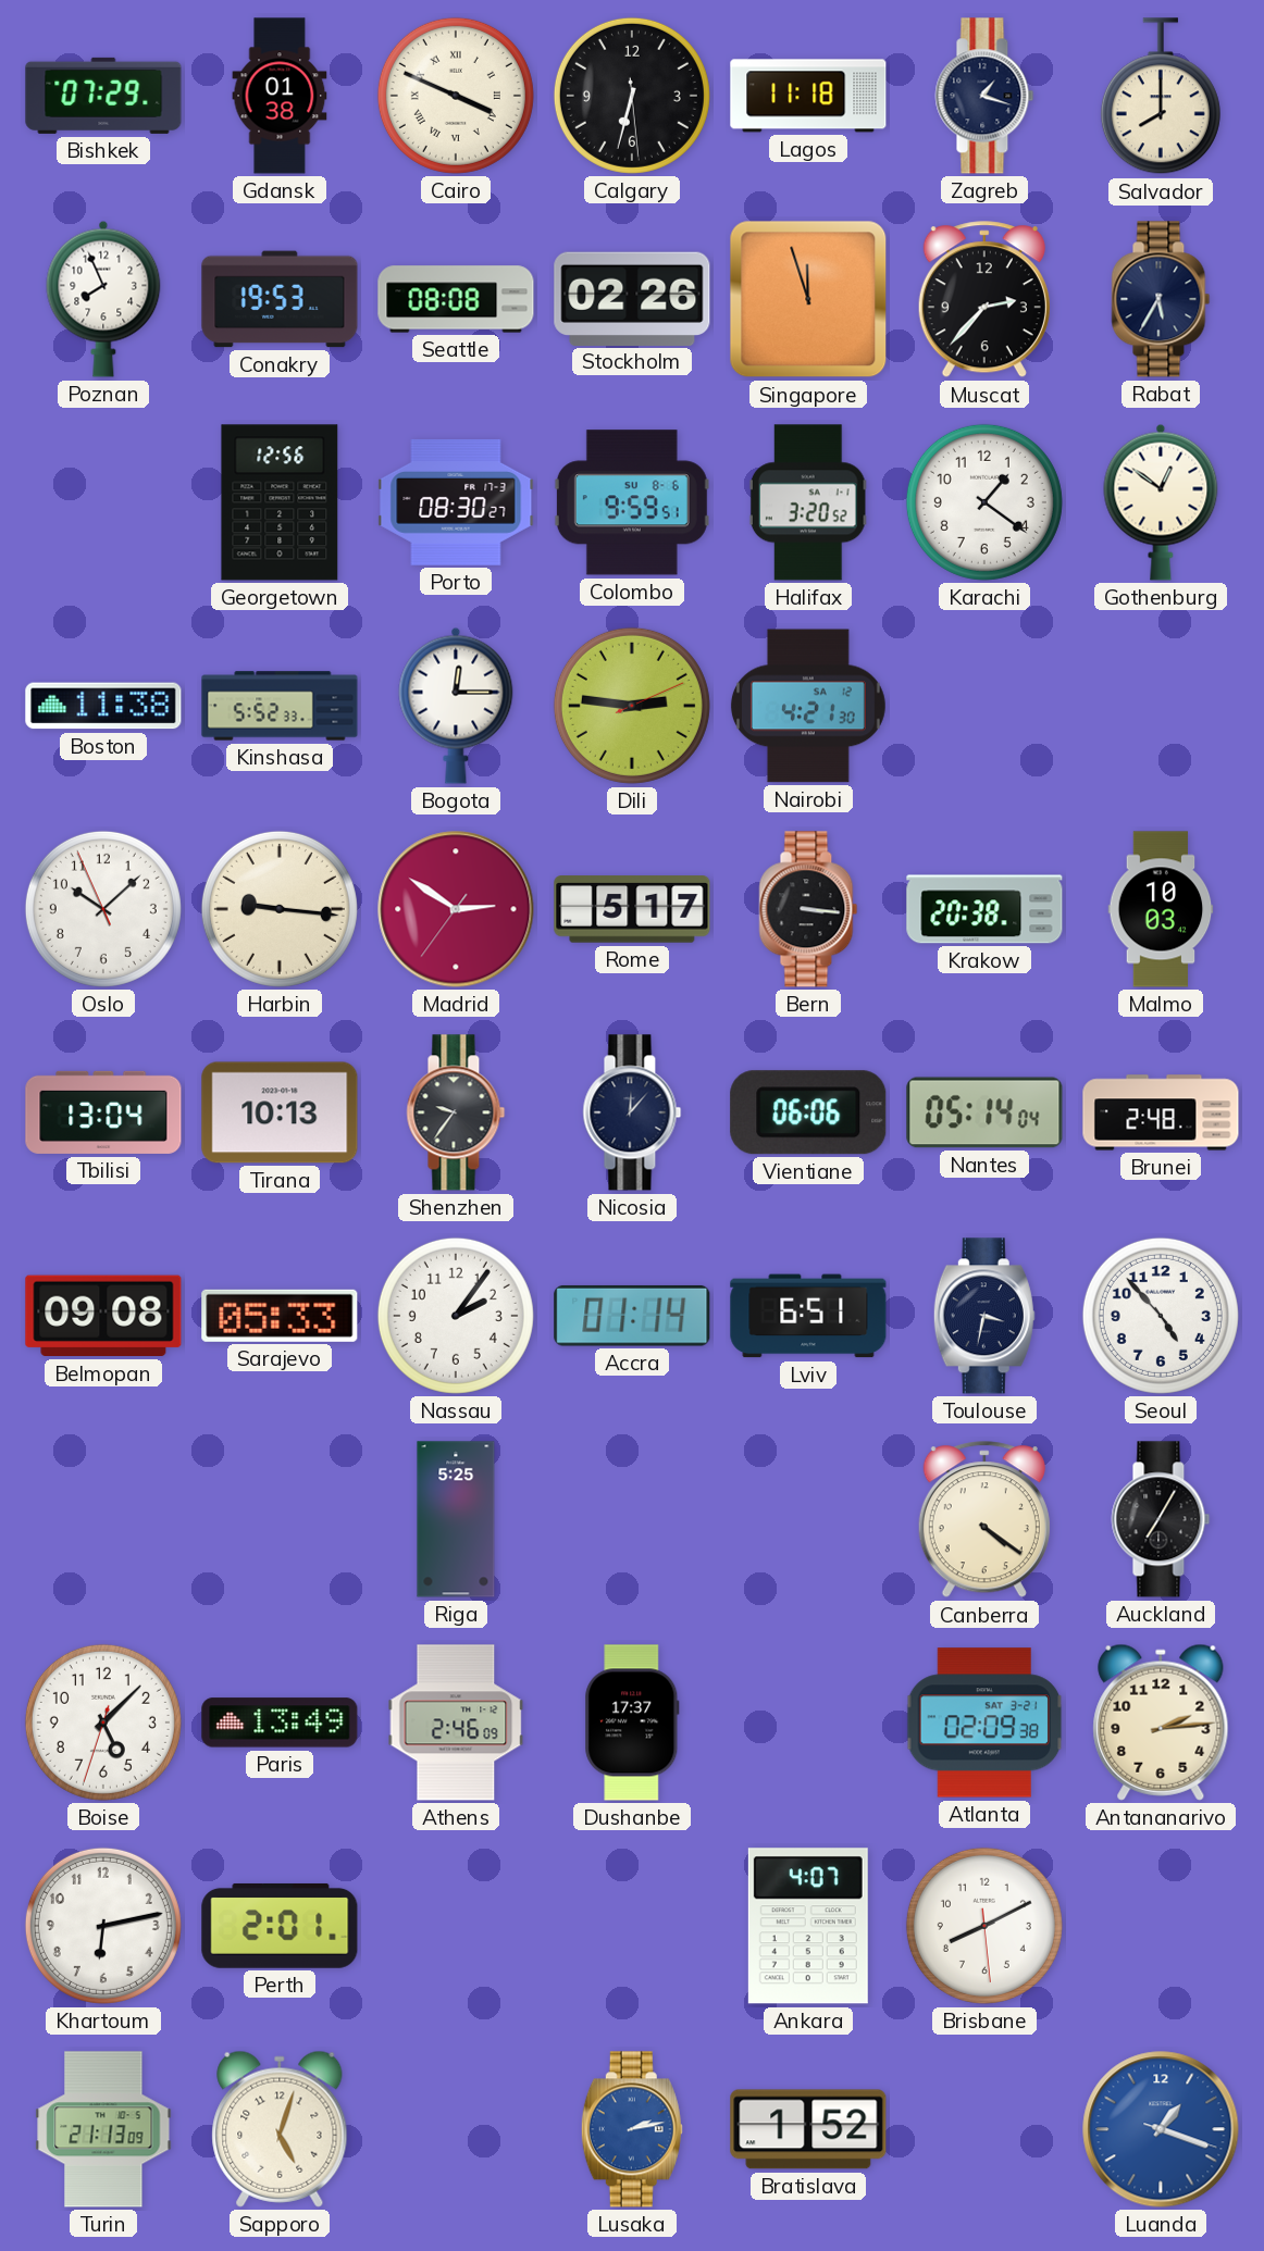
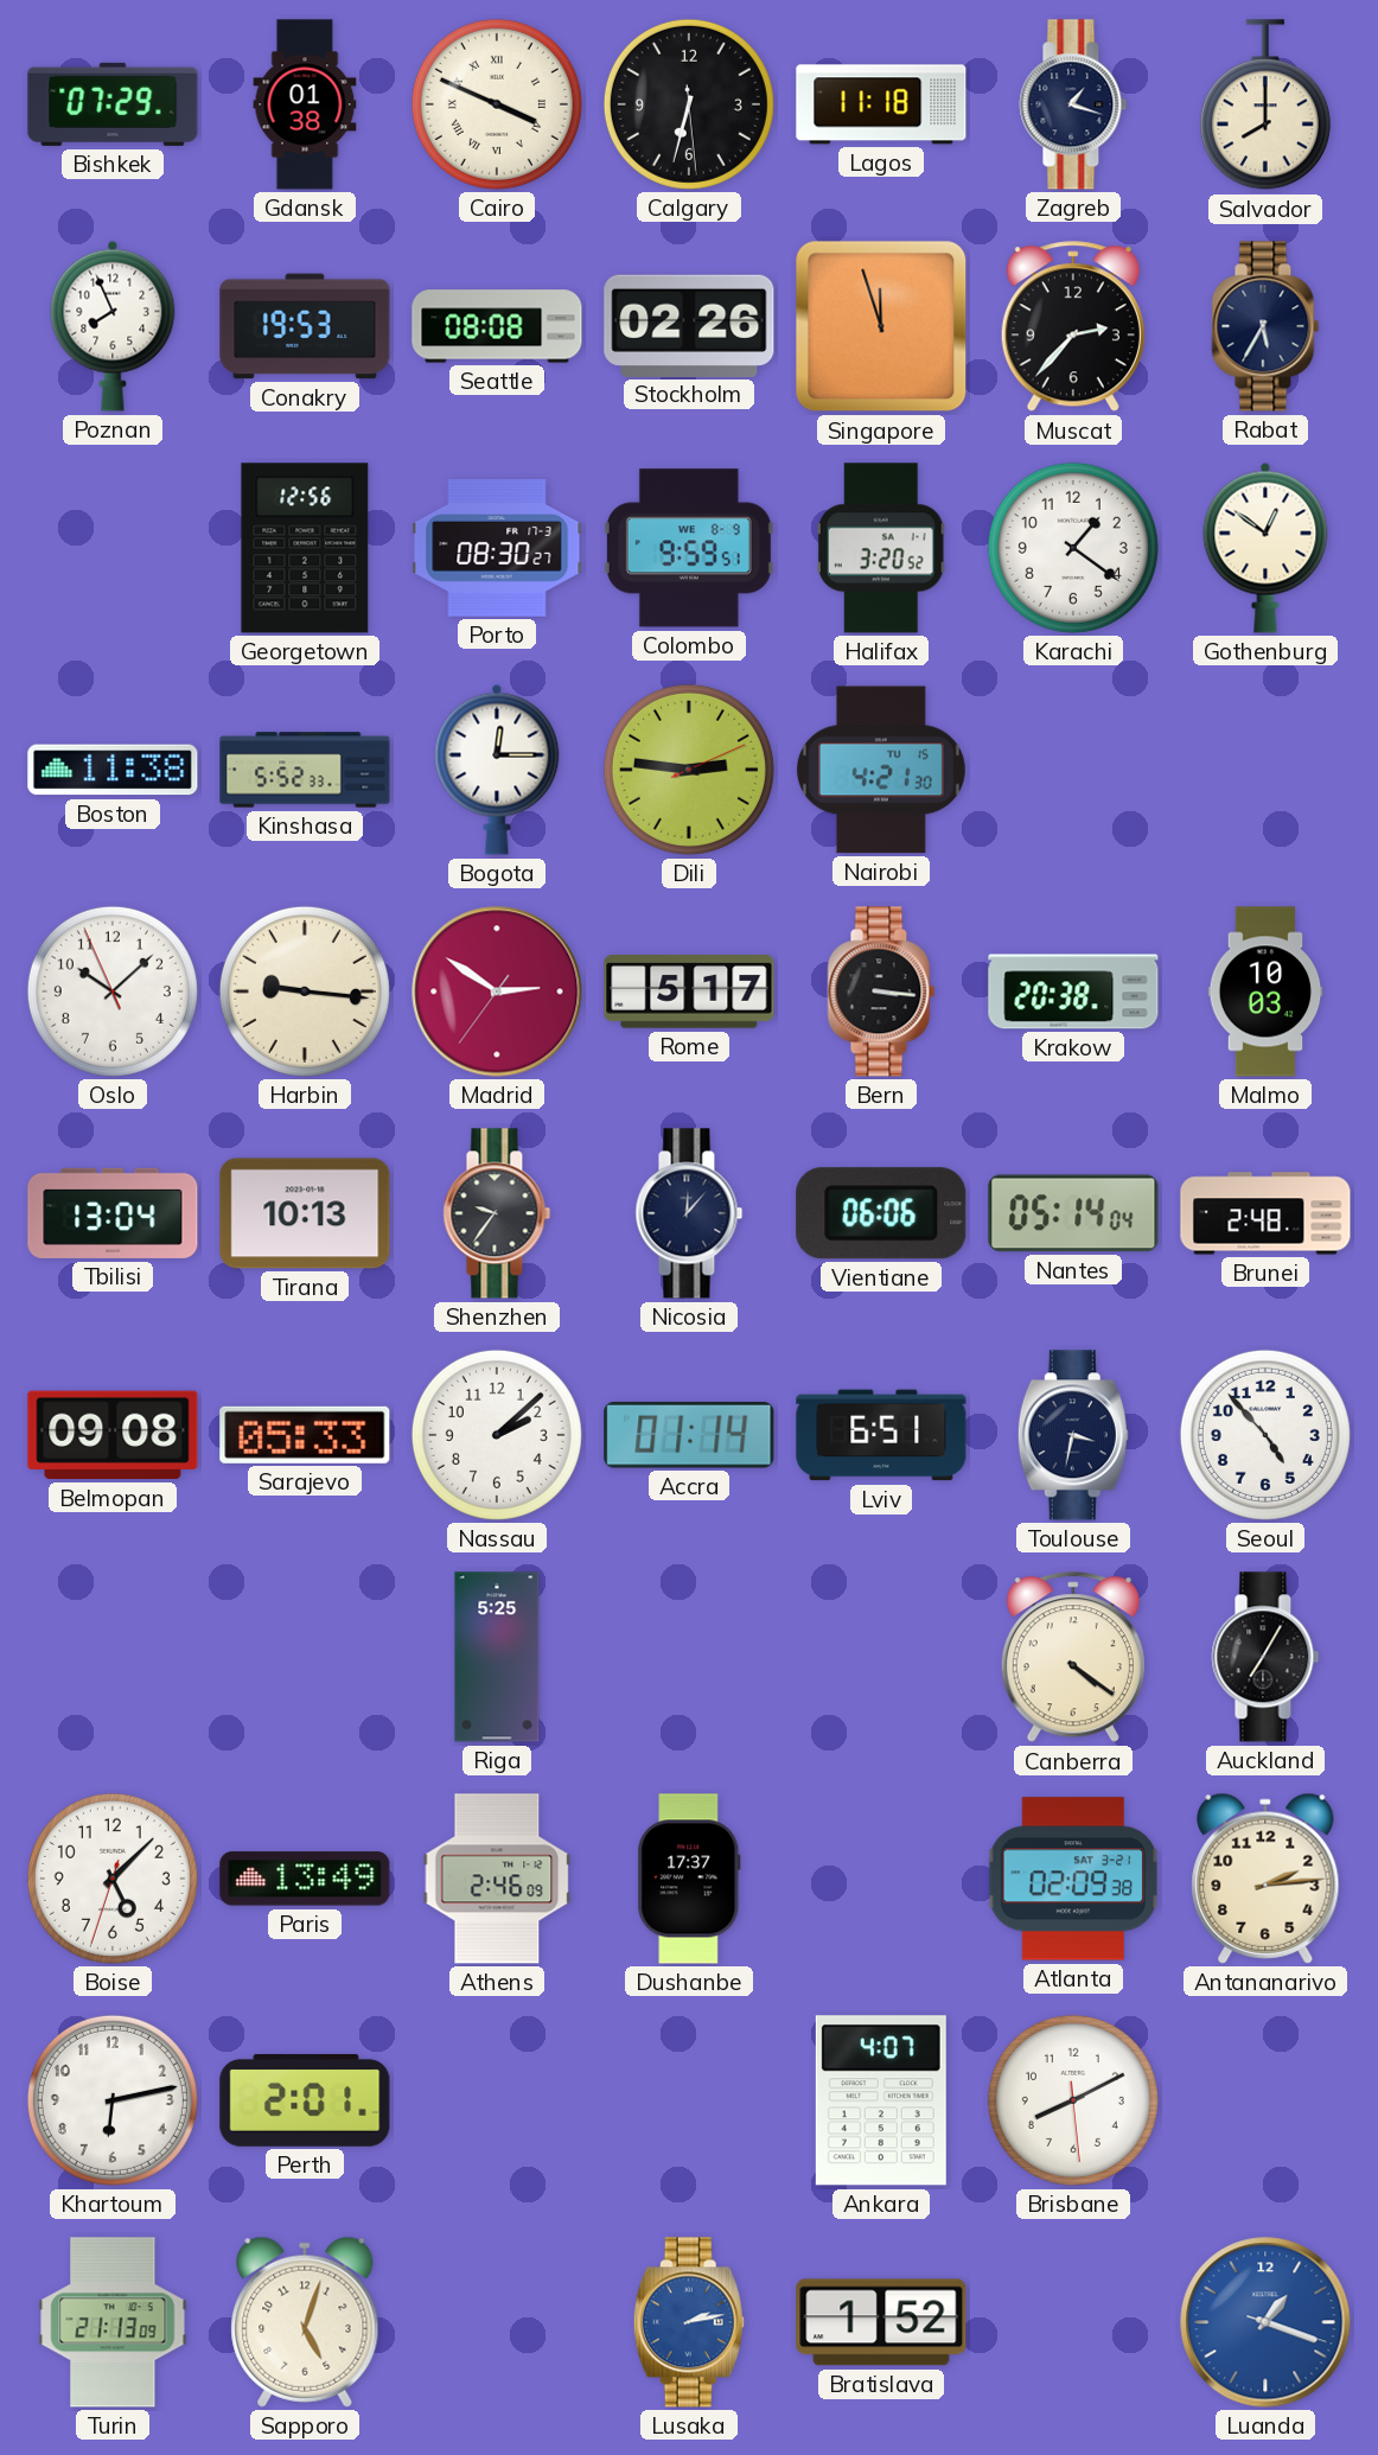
Colombo date: SU 8-6 -> WE 8-9
Nairobi date: SA 12 -> TU 15
Nassau: 2:06 -> 2:08
